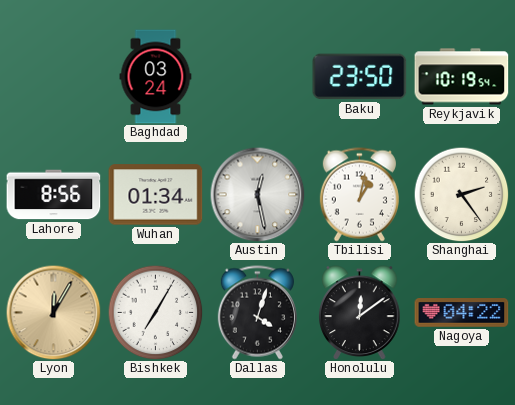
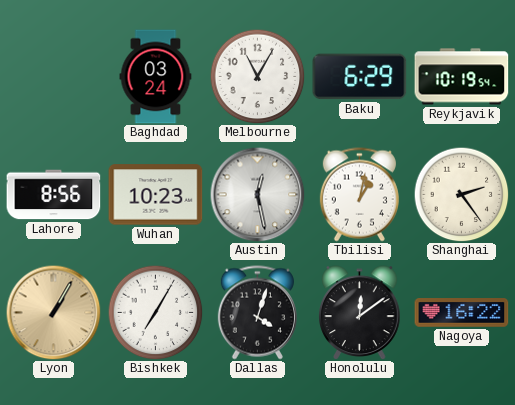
Melbourne: none -> 11:05
Baku: 23:50 -> 6:29
Wuhan: 01:34 -> 10:23
Lyon: 12:05 -> 1:05
Nagoya: 04:22 -> 16:22
